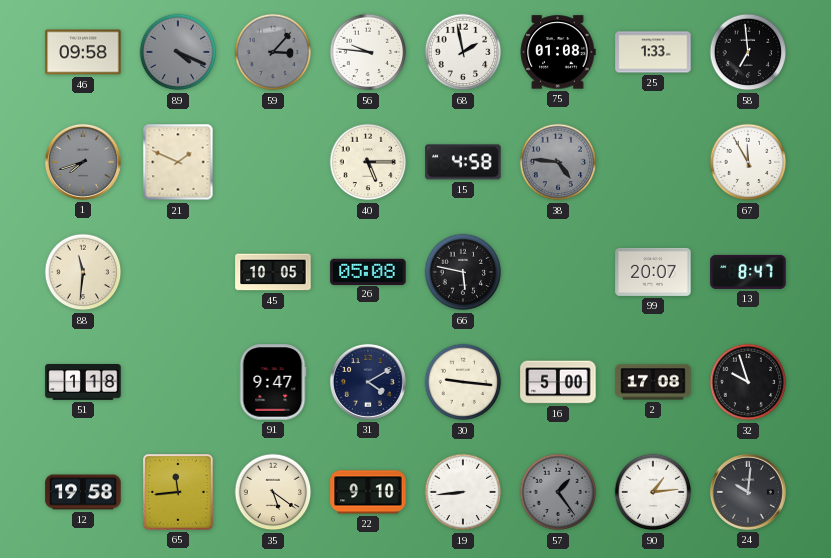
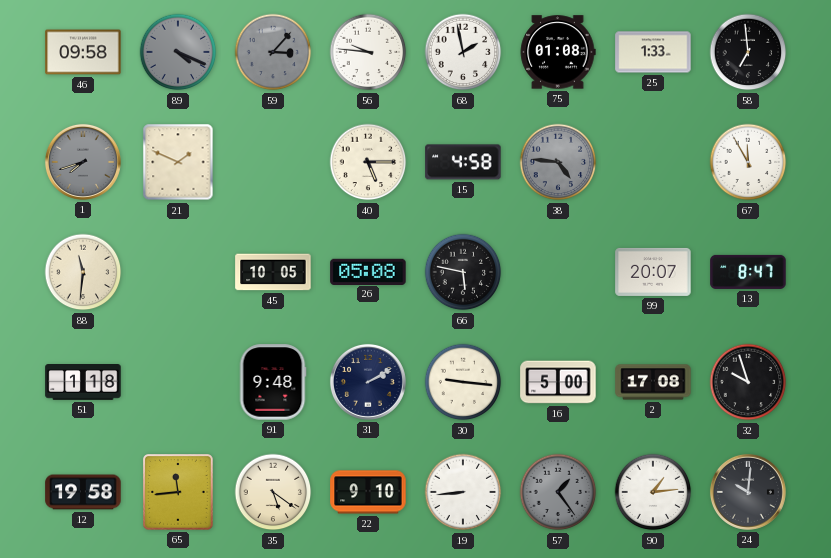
91: 9:47 -> 9:48
31: 4:10 -> 2:10
